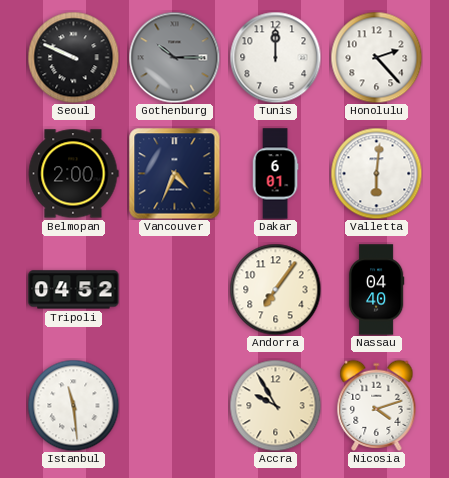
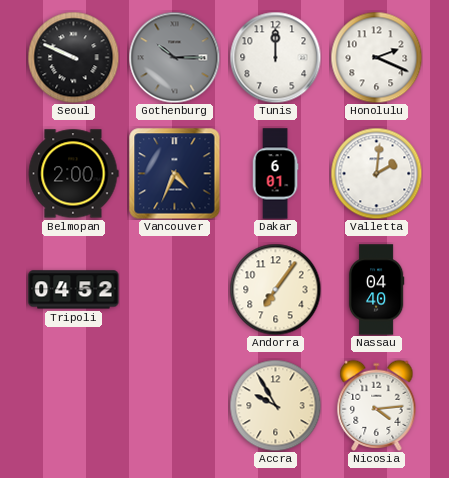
Honolulu: 2:23 -> 2:19
Valletta: 6:01 -> 2:01
Istanbul: 11:29 -> none
Nicosia: 4:12 -> 4:14
